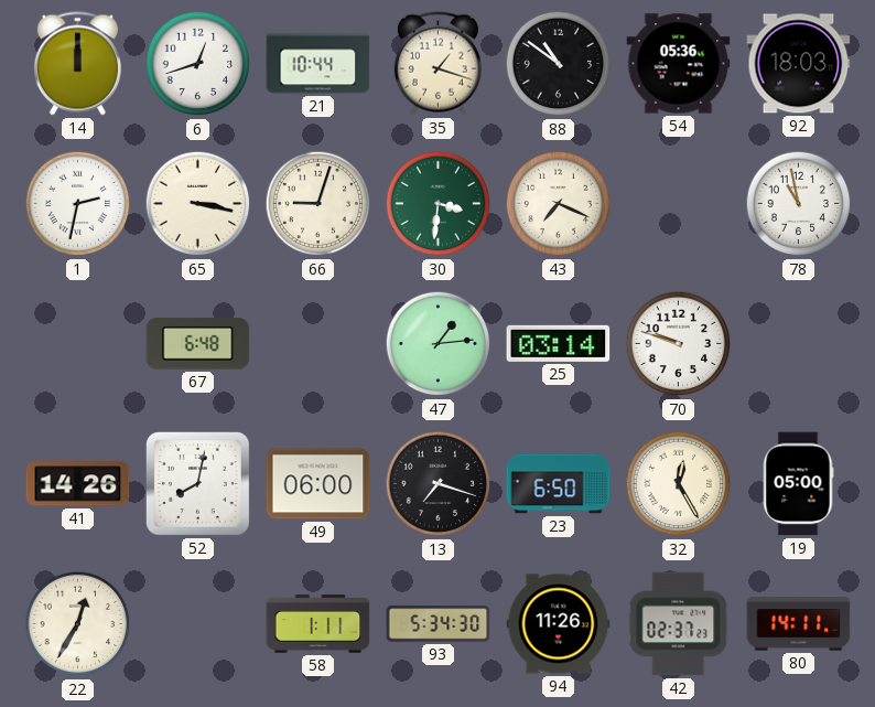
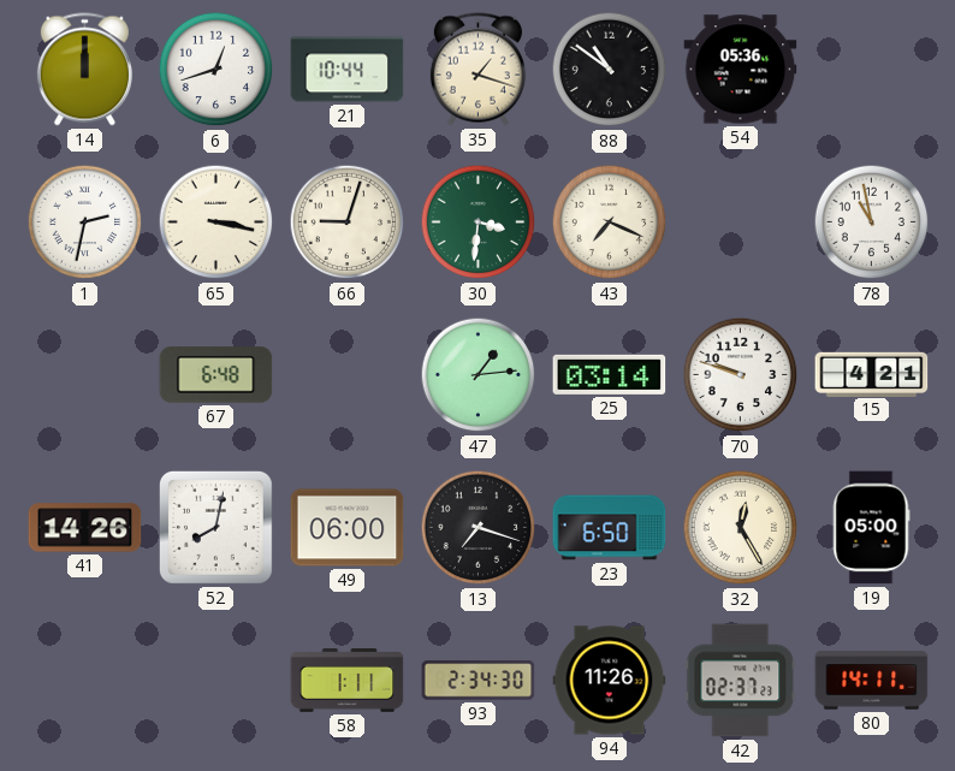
92: 18:03 -> none
15: none -> 4:21
22: 12:35 -> none
93: 5:34 -> 2:34
